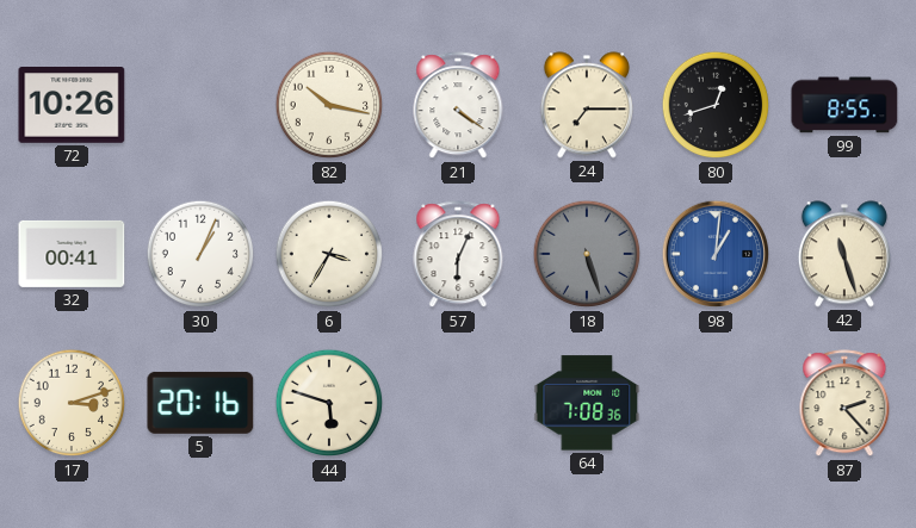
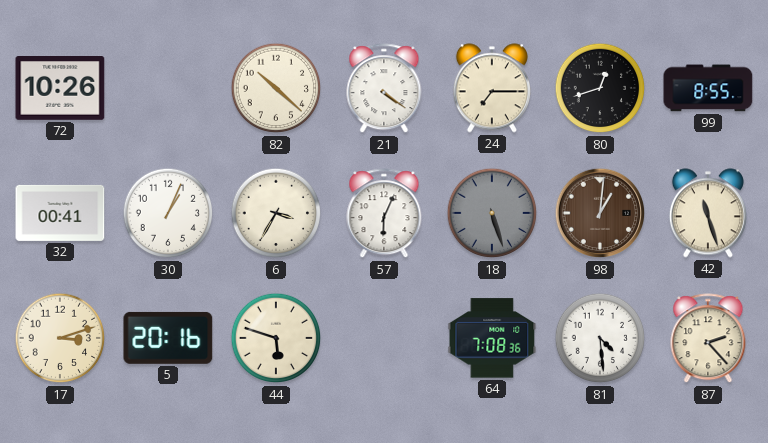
82: 10:17 -> 10:22
98 dial: blue -> brown
81: none -> 4:29
